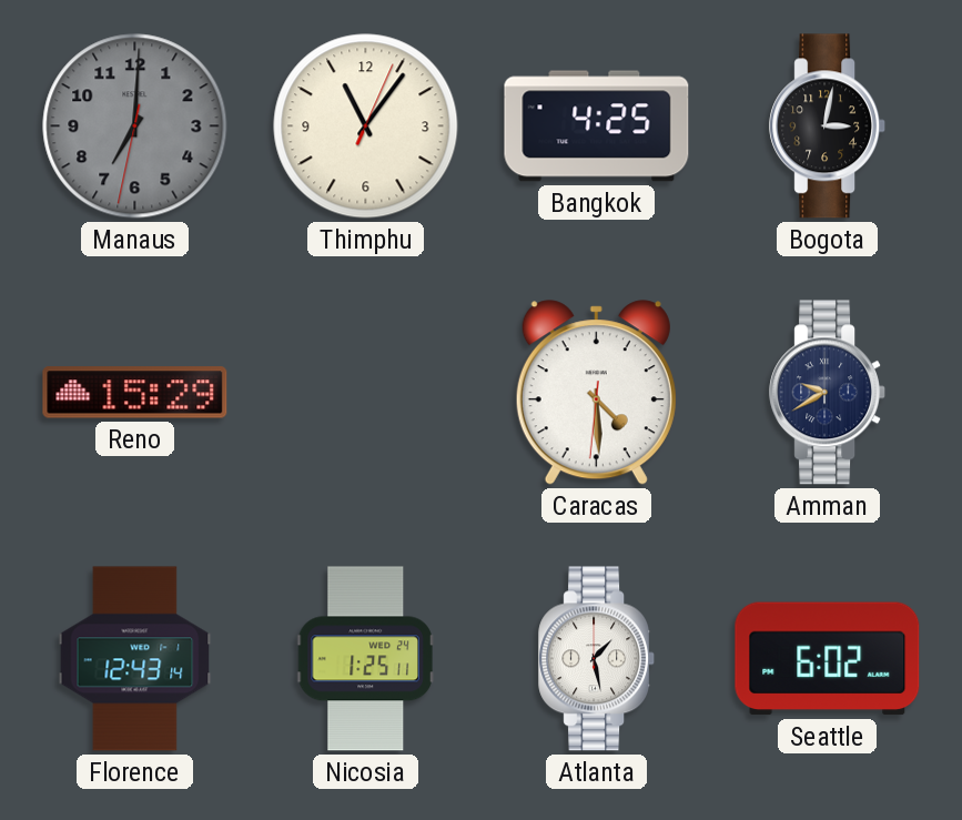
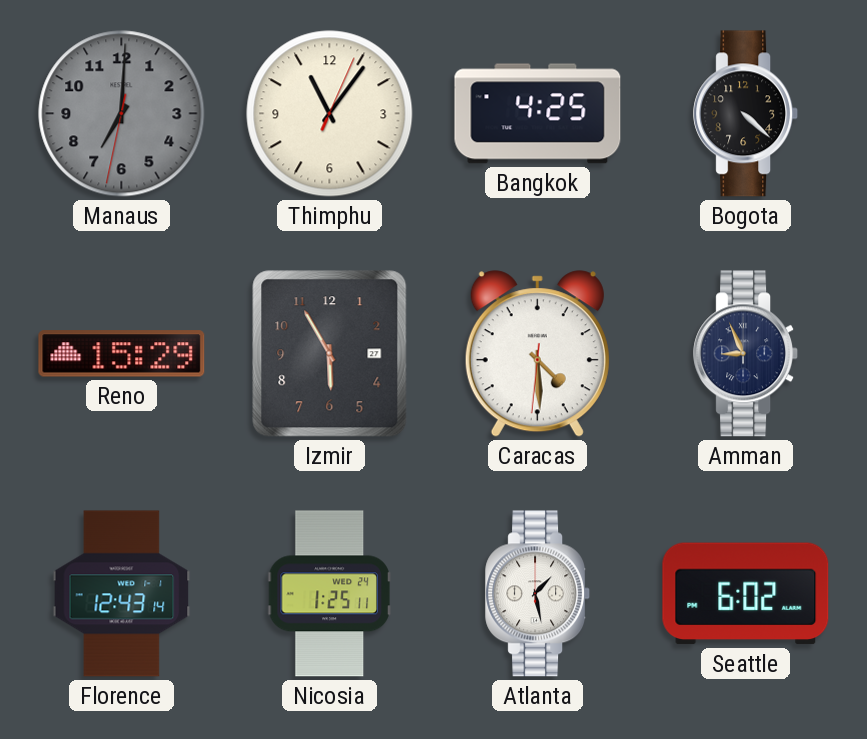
Bogota: 3:02 -> 4:22
Izmir: none -> 5:55
Amman: 9:40 -> 8:56
